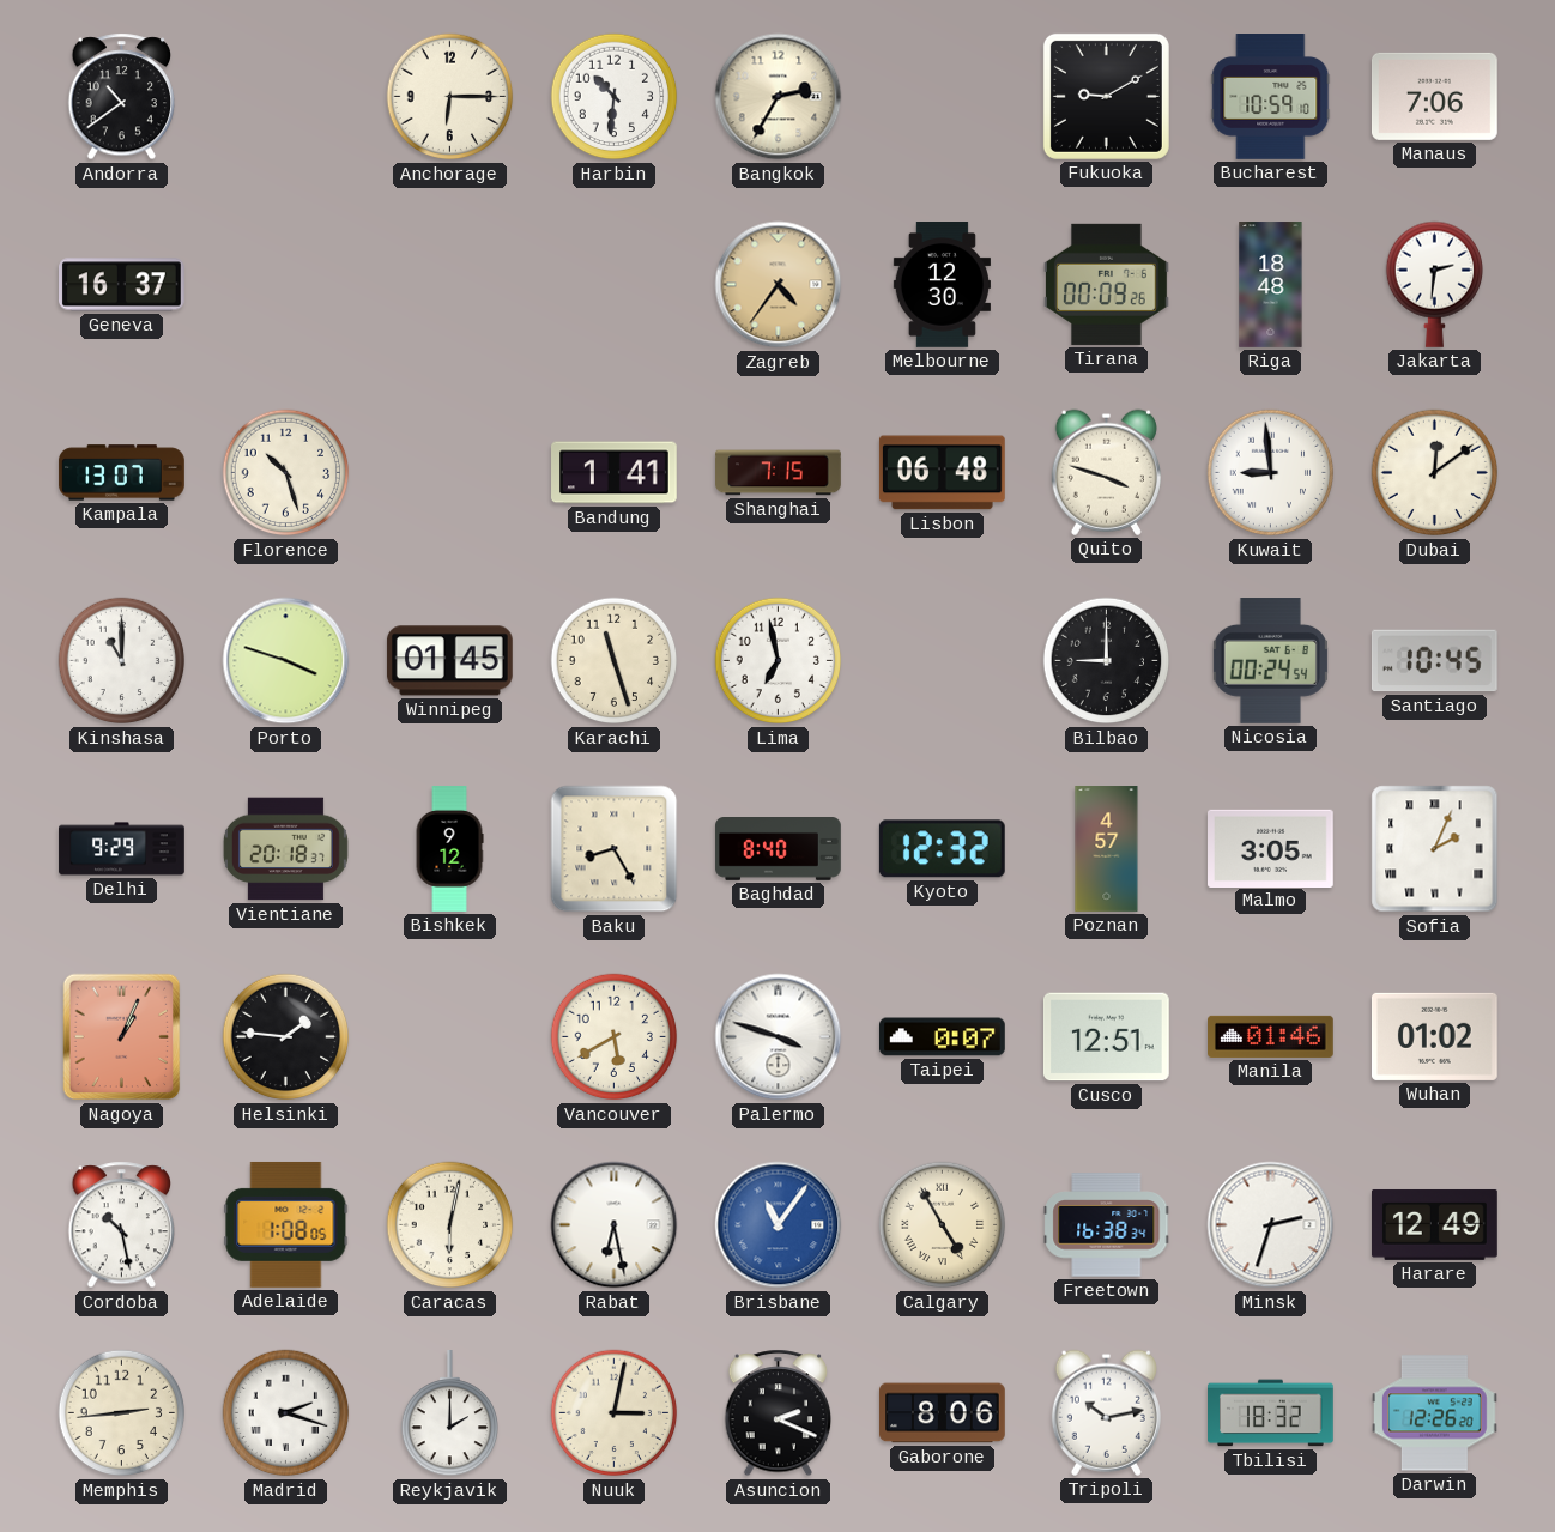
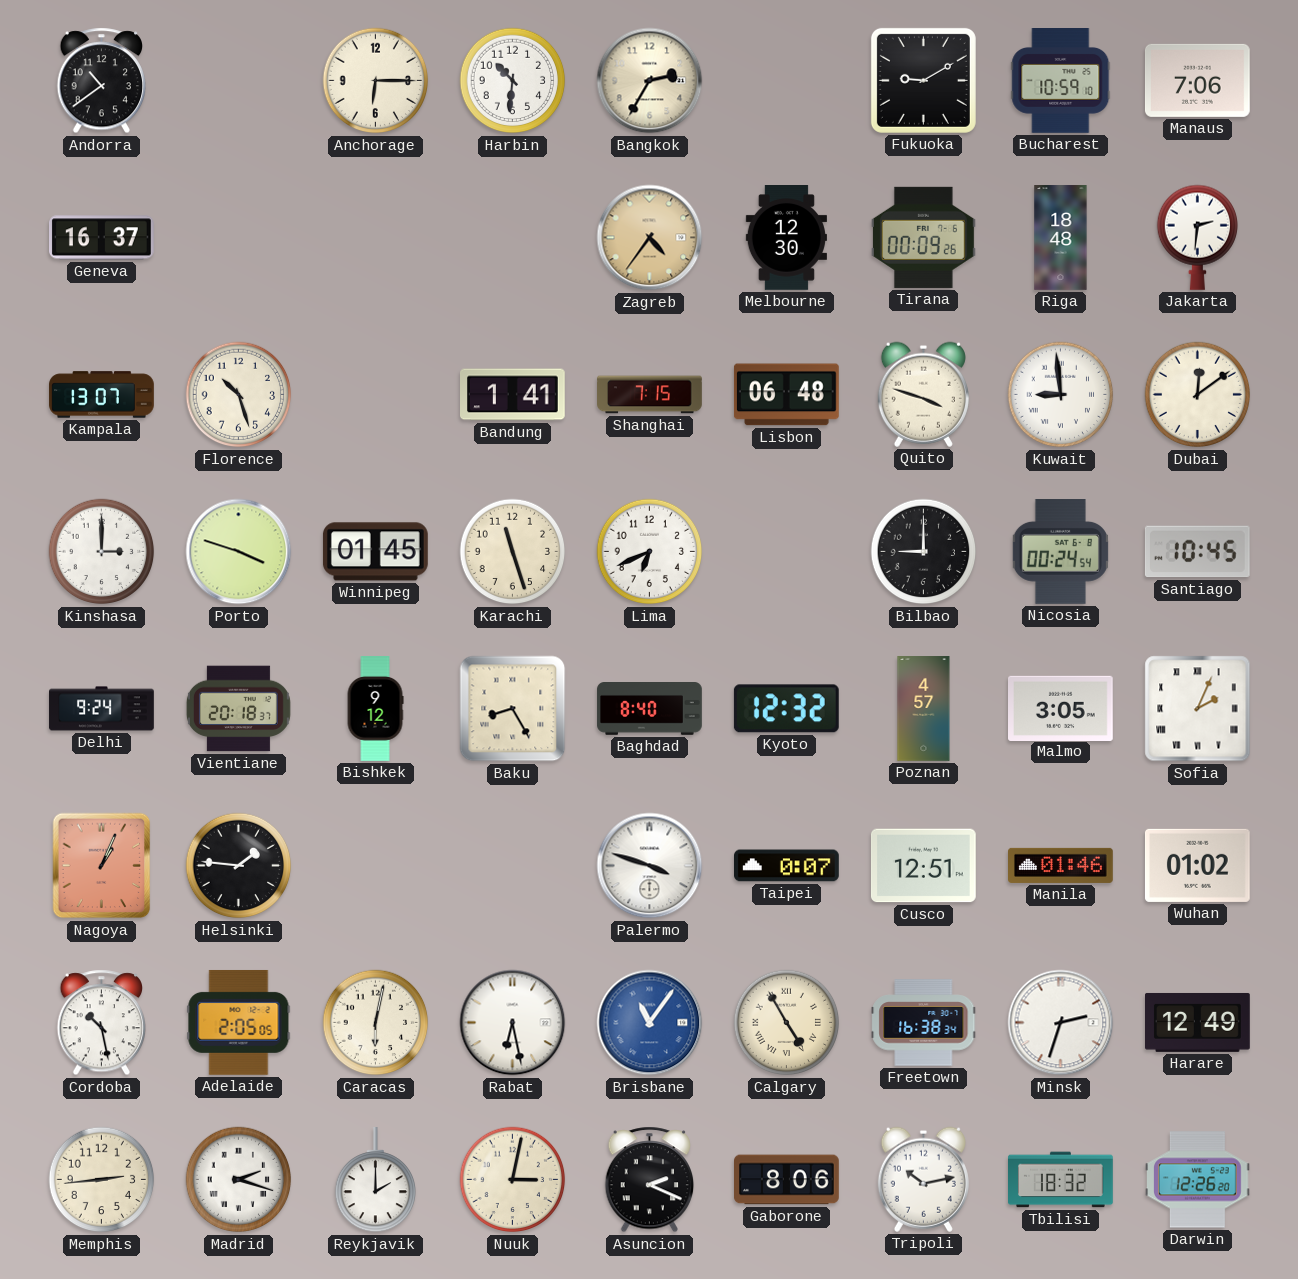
Kinshasa: 11:00 -> 3:00
Lima: 6:58 -> 6:41
Delhi: 9:29 -> 9:24
Vancouver: 5:40 -> none
Adelaide: 1:08 -> 2:05
